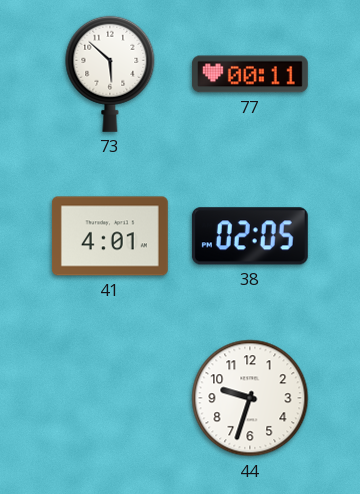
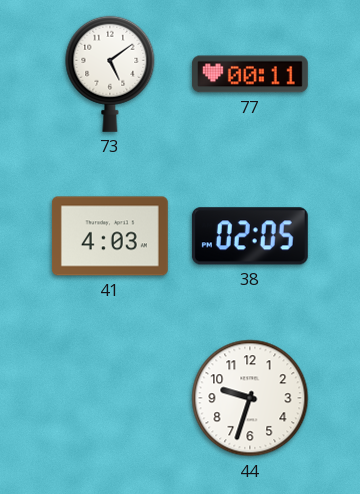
73: 5:52 -> 5:09
41: 4:01 -> 4:03
